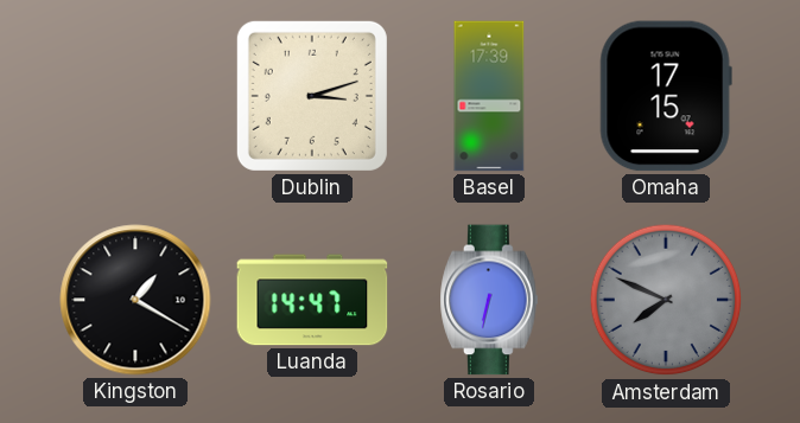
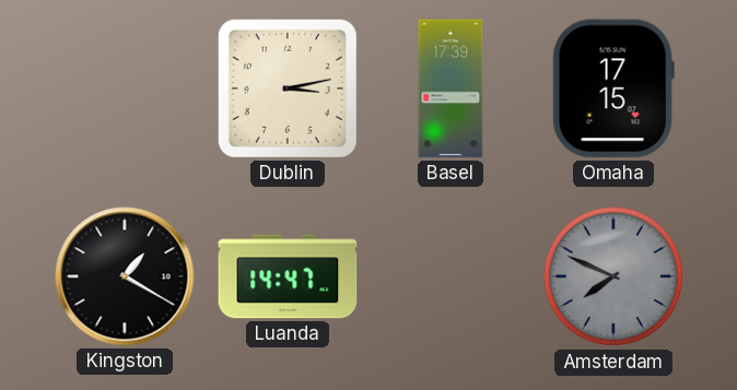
Dublin: 3:12 -> 3:13
Rosario: 6:32 -> none
